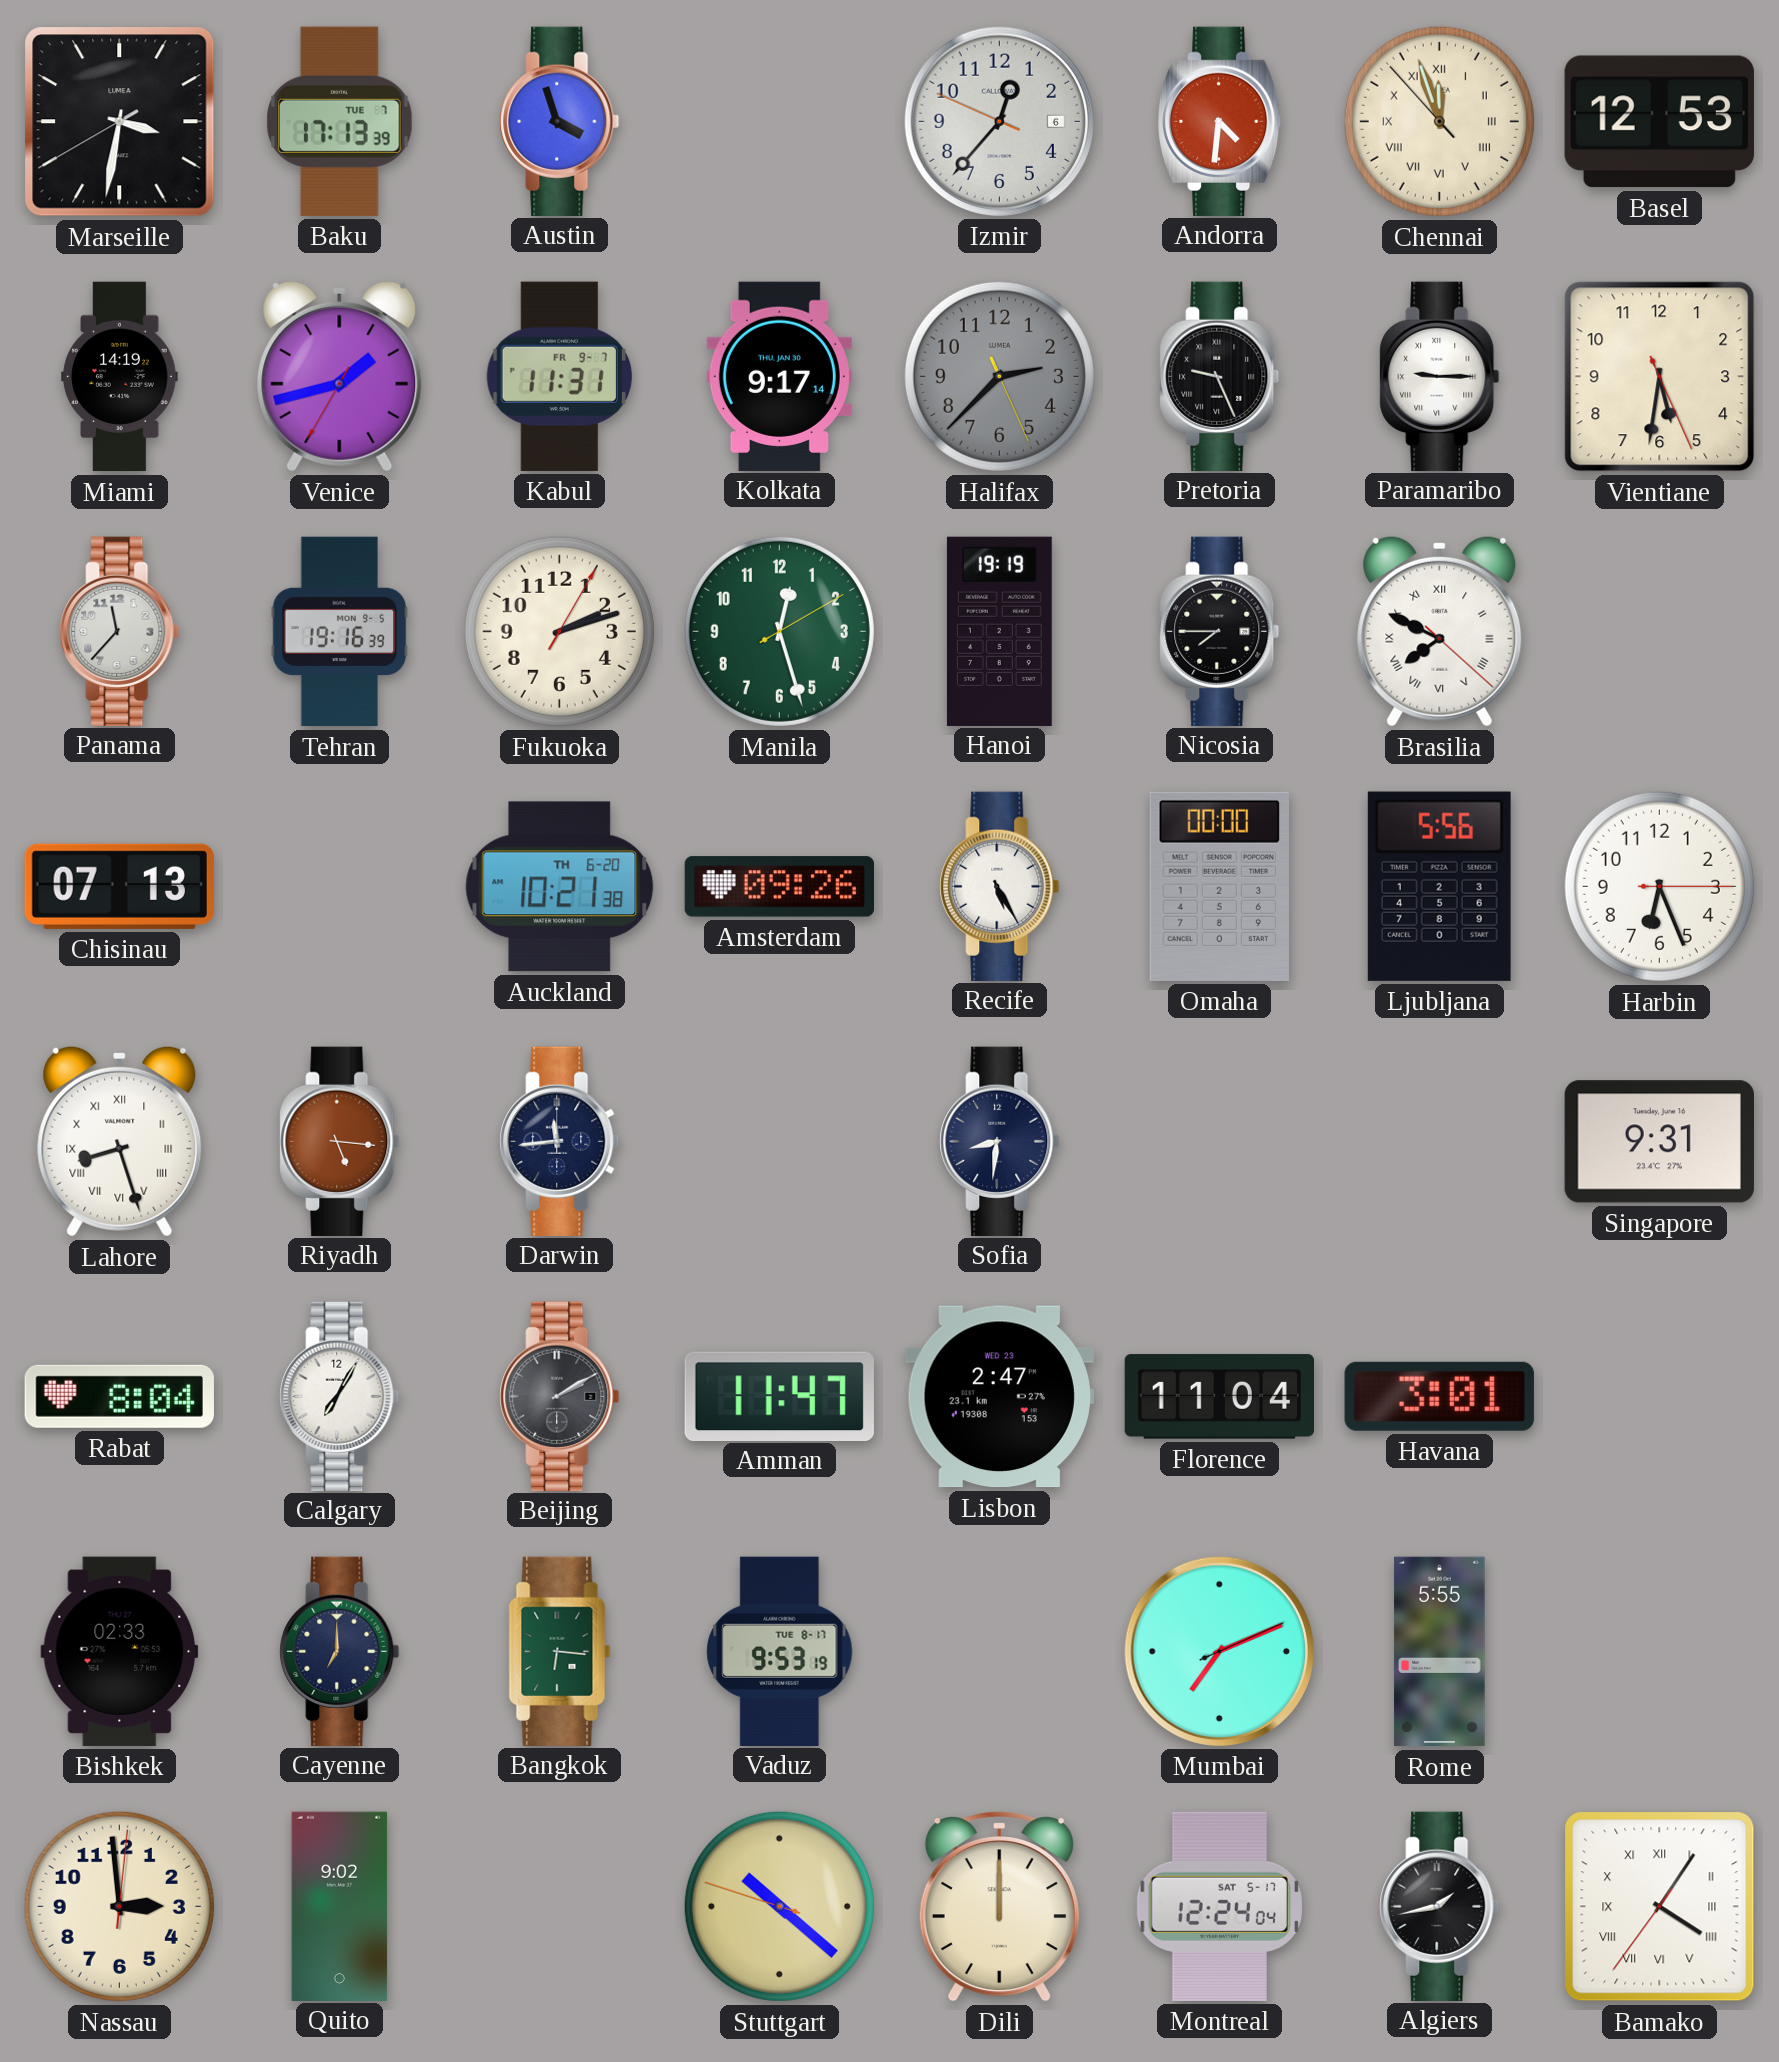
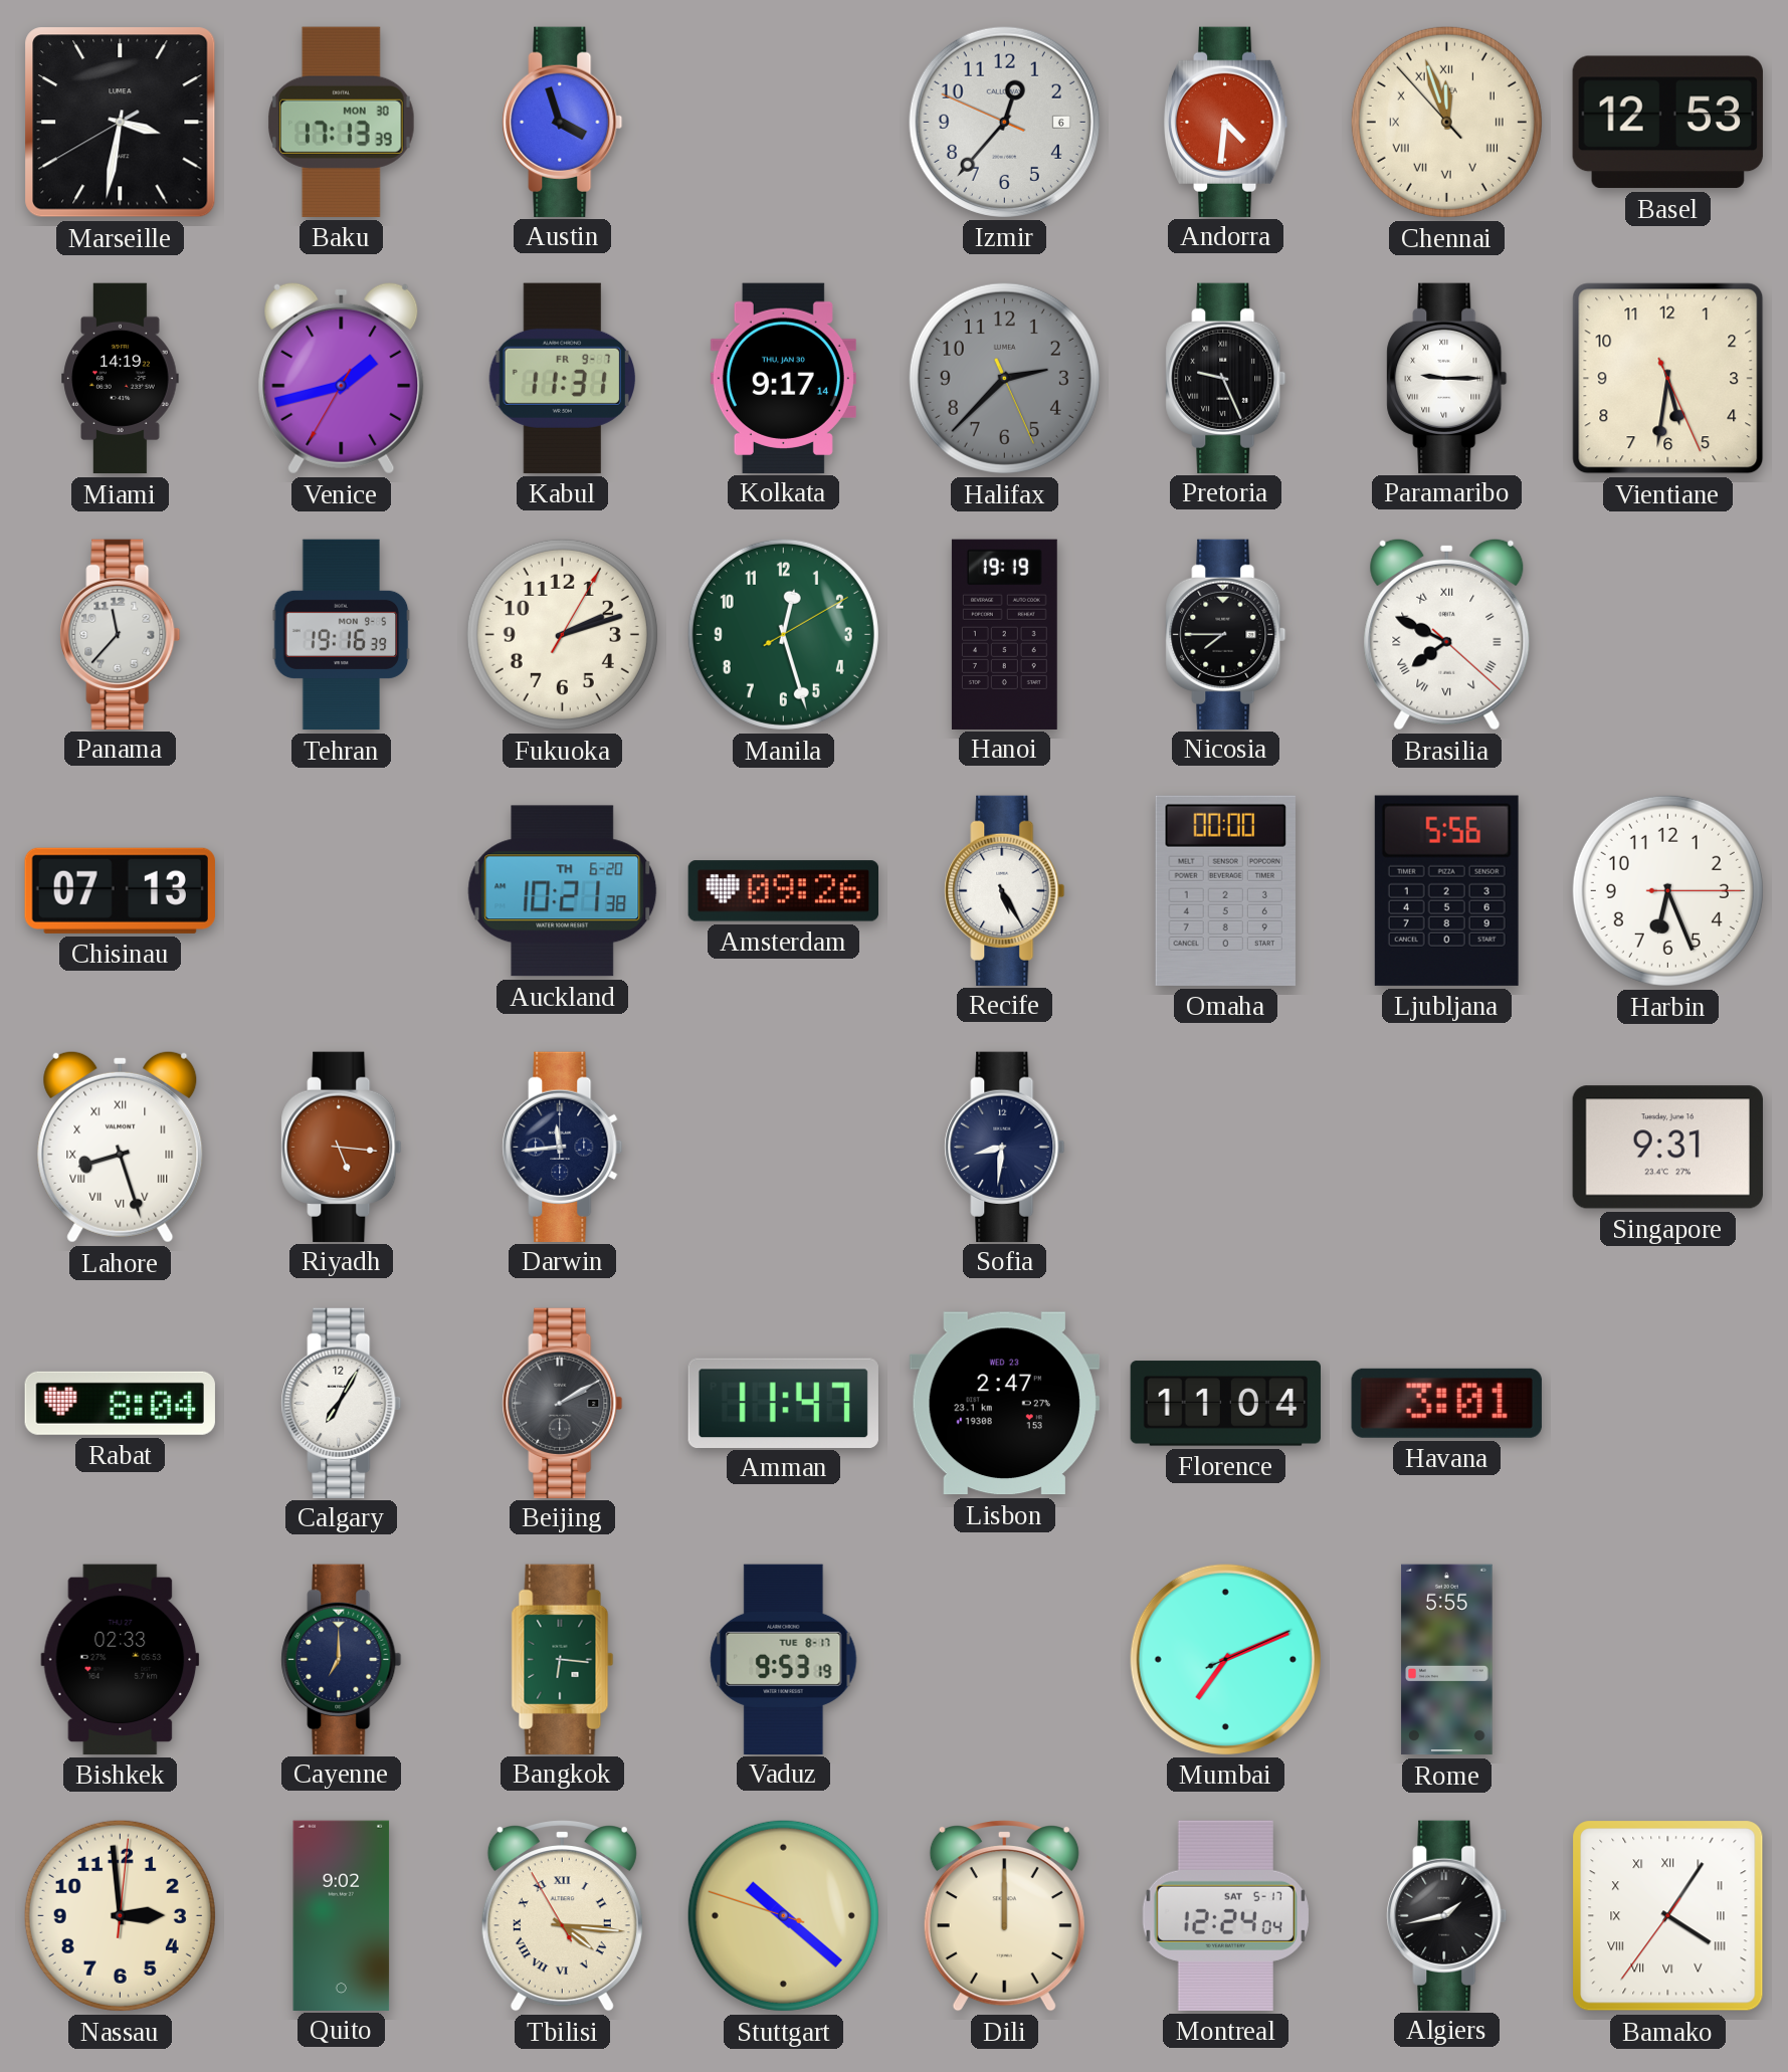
Baku date: TUE 7 -> MON 30
Tbilisi: none -> 4:15
